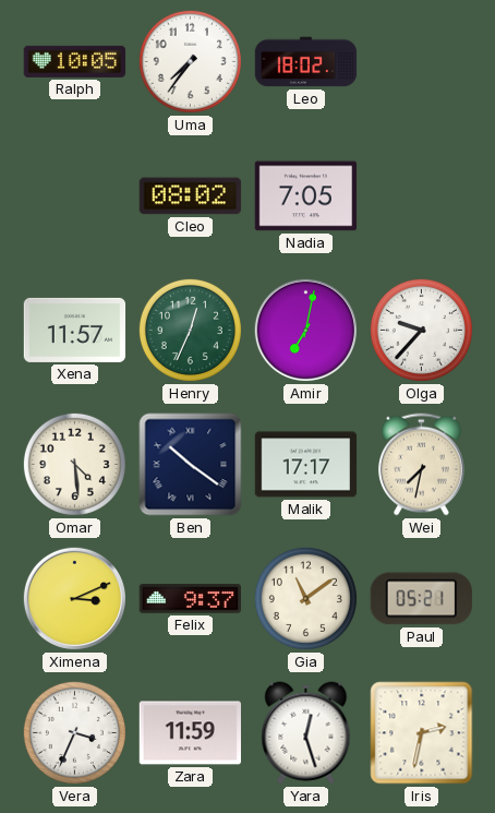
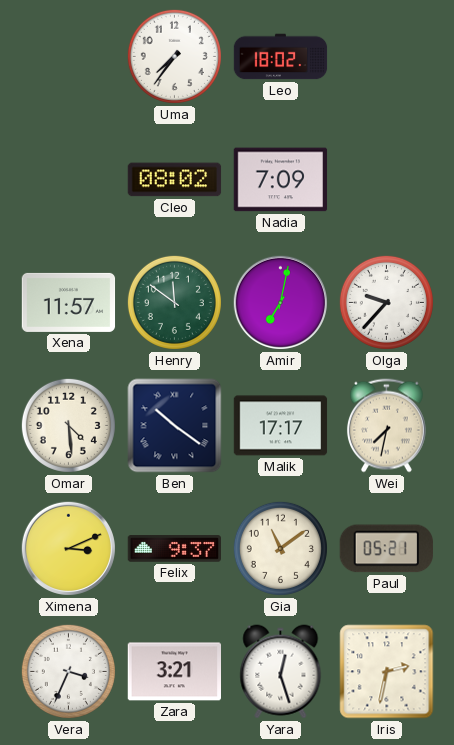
Ralph: 10:05 -> none
Nadia: 7:05 -> 7:09
Henry: 12:34 -> 11:51
Zara: 11:59 -> 3:21
